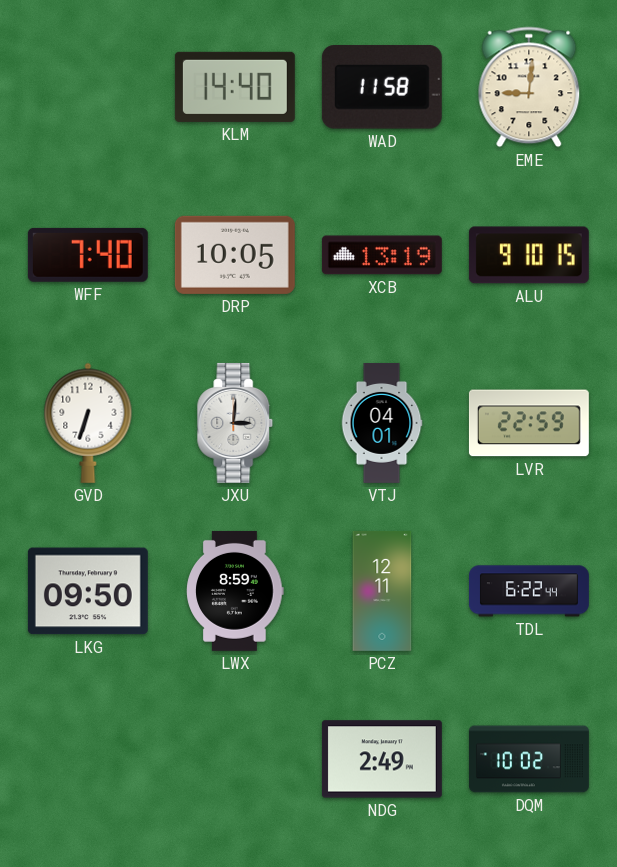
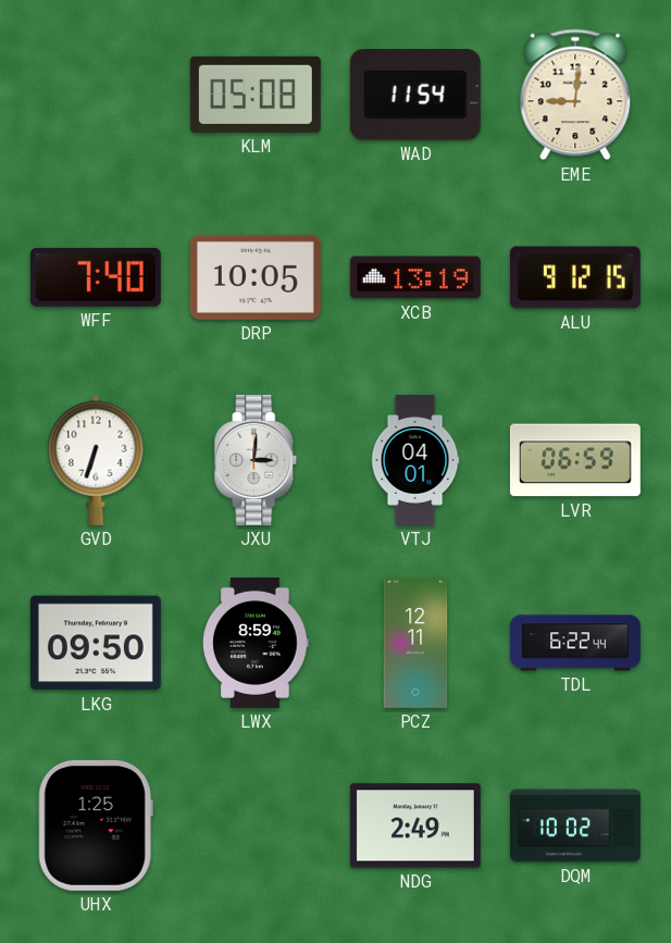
KLM: 14:40 -> 05:08
WAD: 11:58 -> 11:54
ALU: 9:10 -> 9:12
LVR: 22:59 -> 06:59
UHX: none -> 1:25
